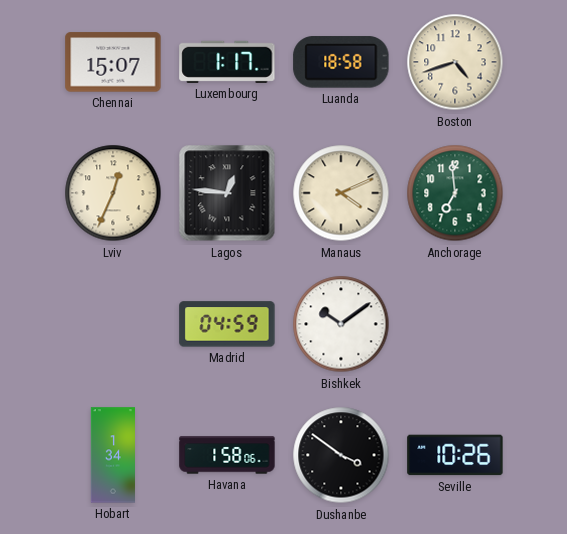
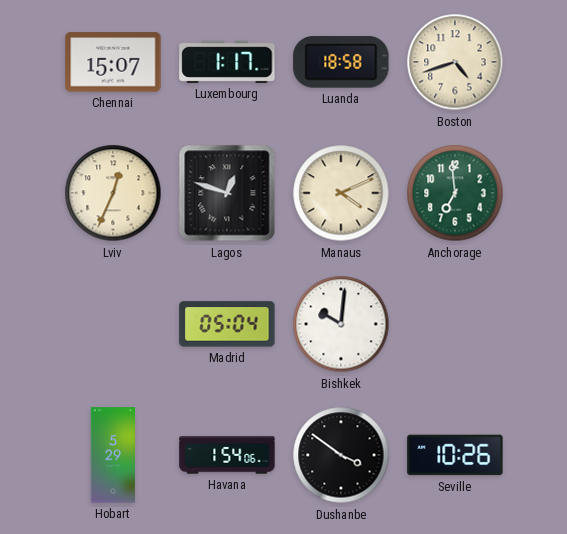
Lagos: 12:46 -> 12:48
Madrid: 04:59 -> 05:04
Bishkek: 10:09 -> 10:01
Hobart: 1:34 -> 5:29
Havana: 1:58 -> 1:54
